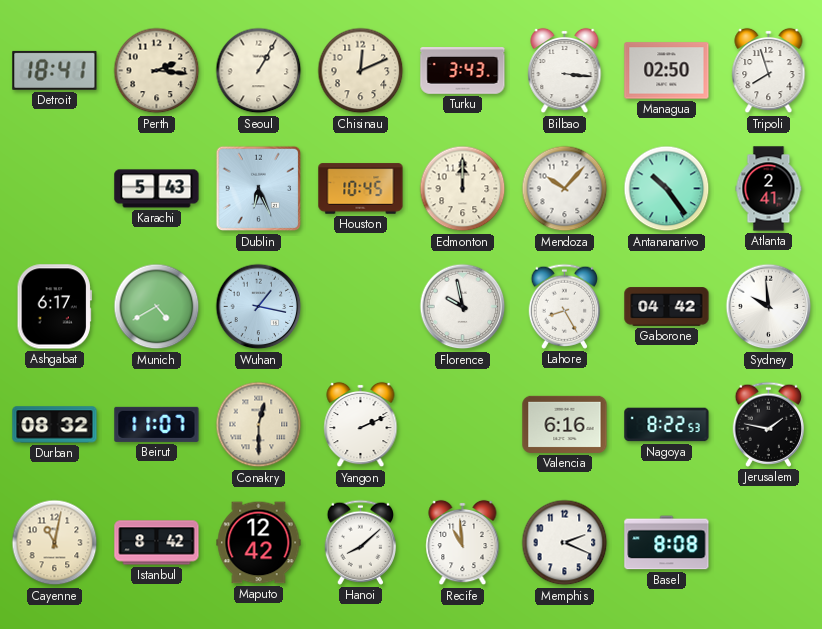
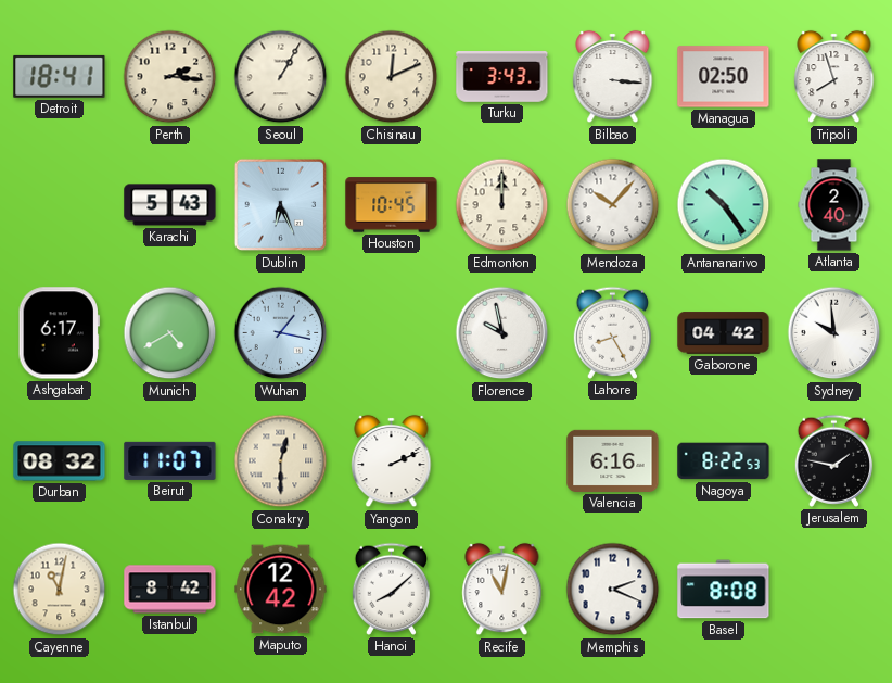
Atlanta: 2:41 -> 2:40
Recife: 10:59 -> 11:02
